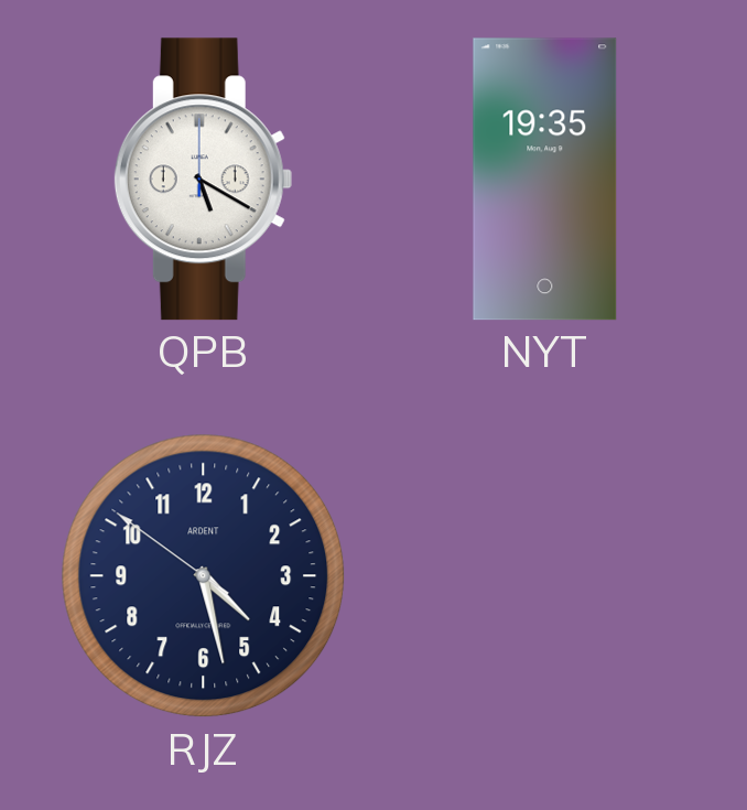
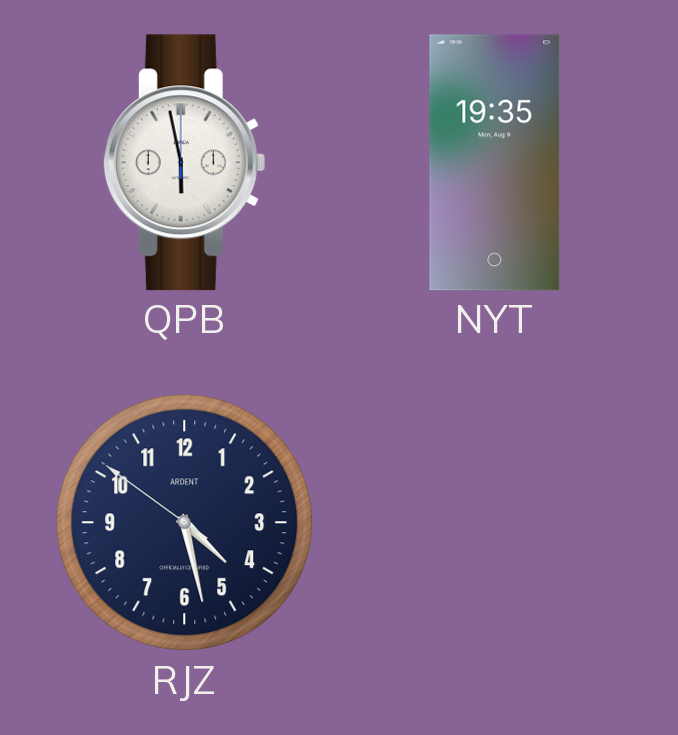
QPB: 5:20 -> 5:58
